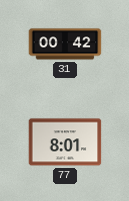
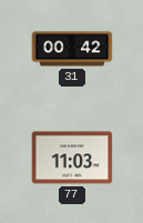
77: 8:01 -> 11:03
